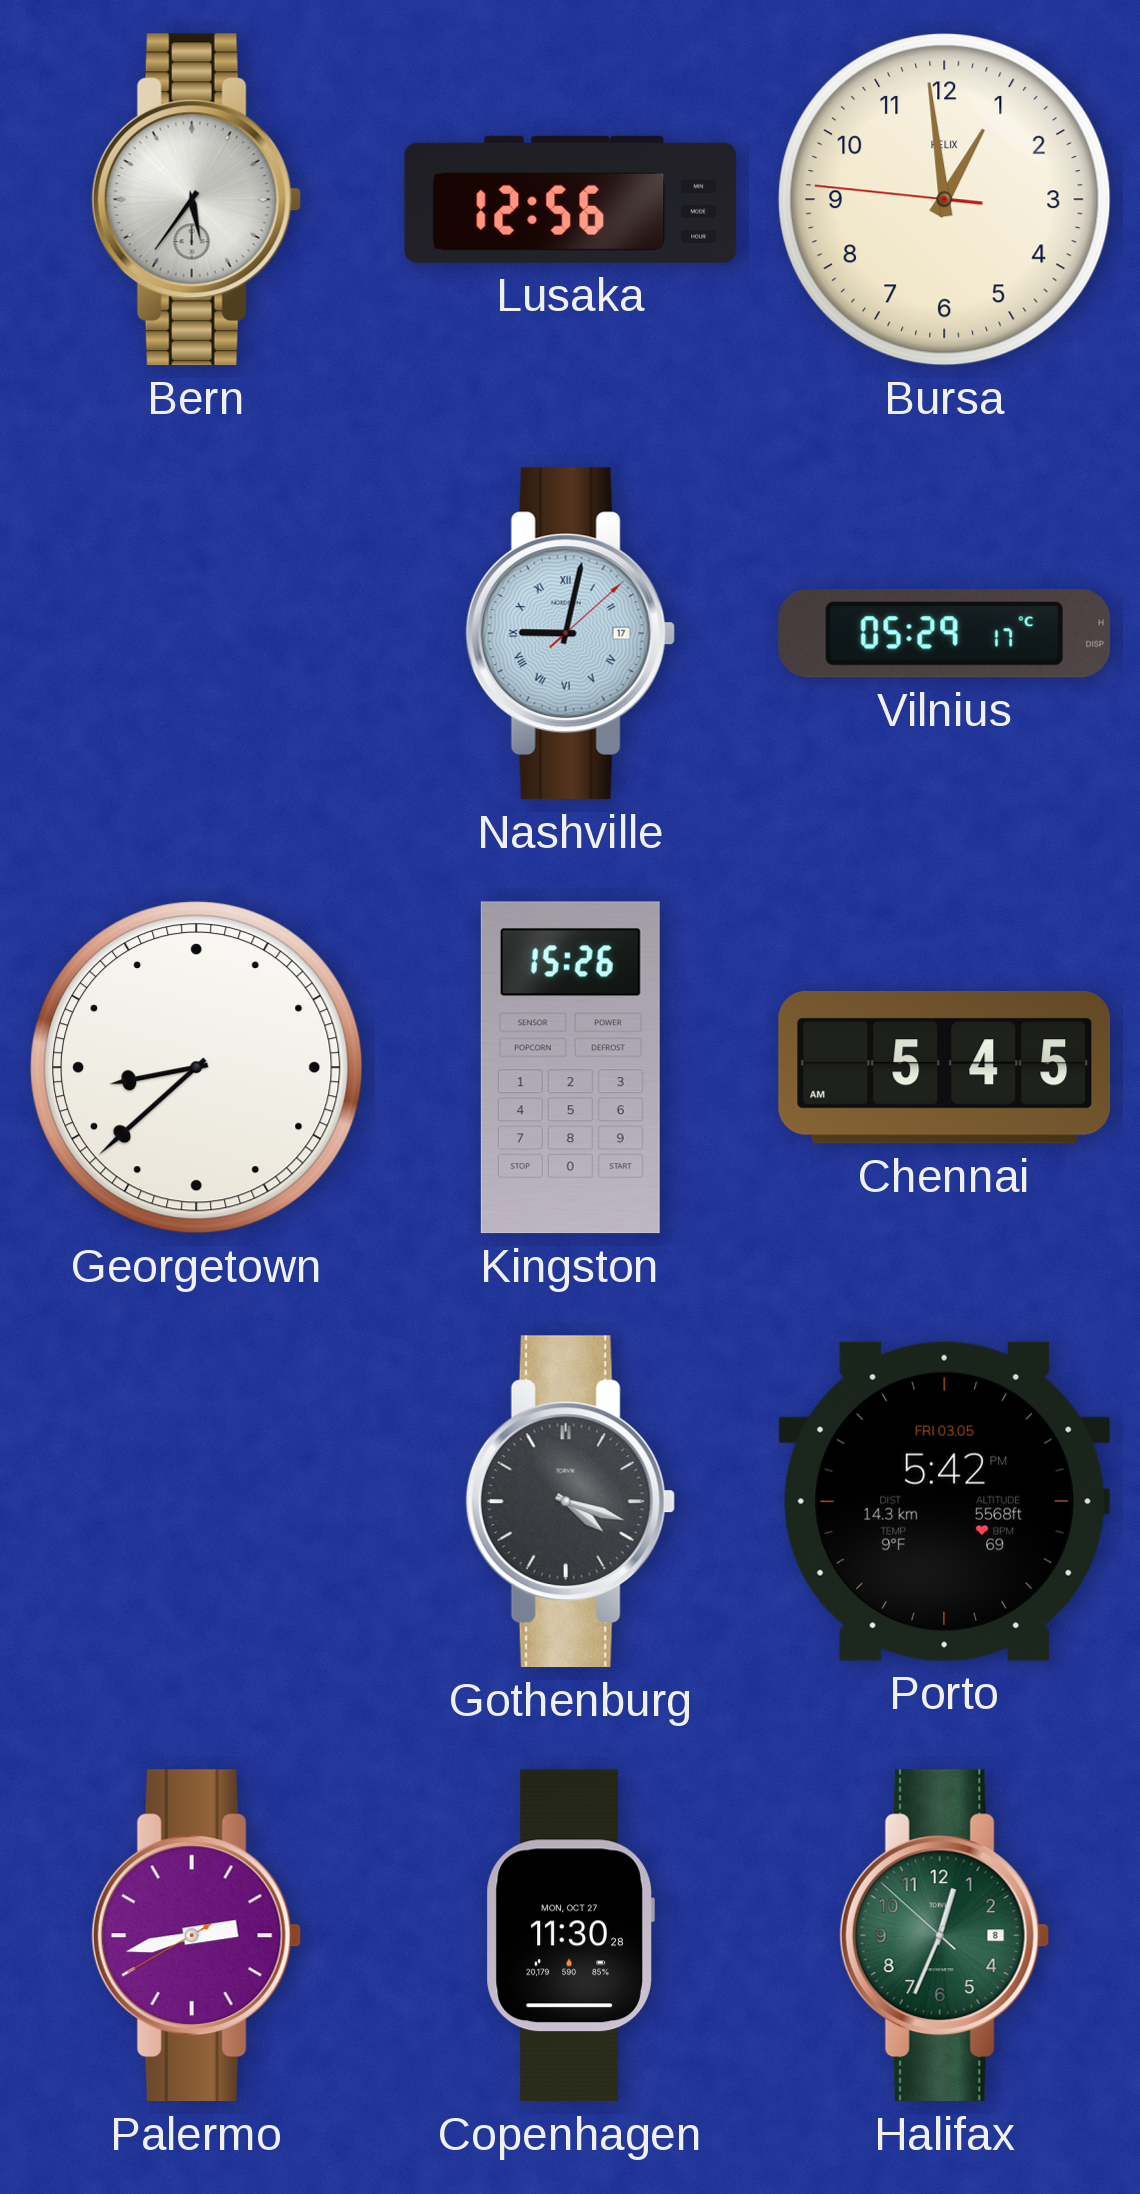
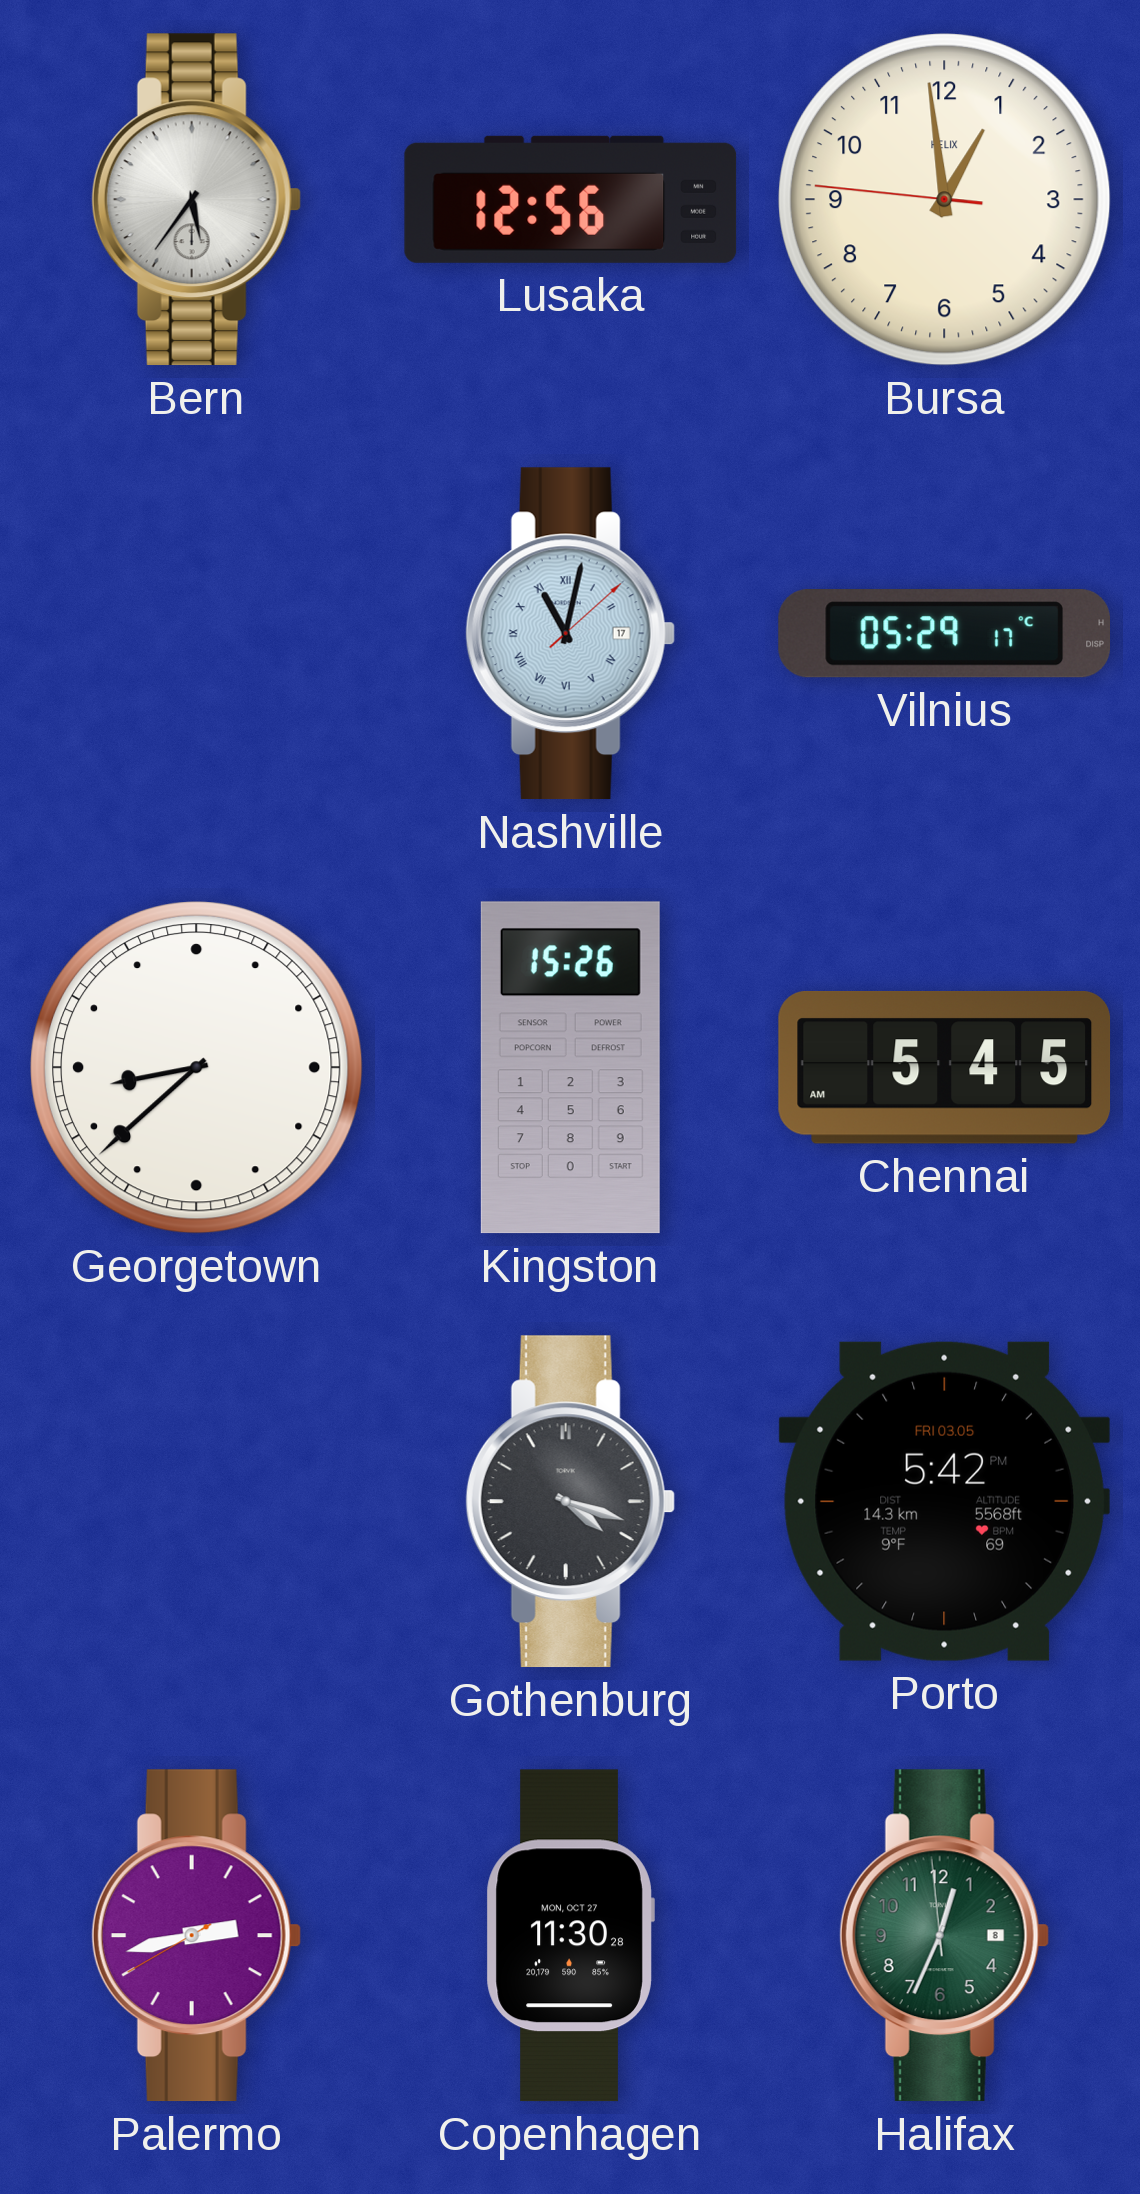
Nashville: 9:02 -> 11:02
Halifax: 12:33:52 -> 12:33:59
